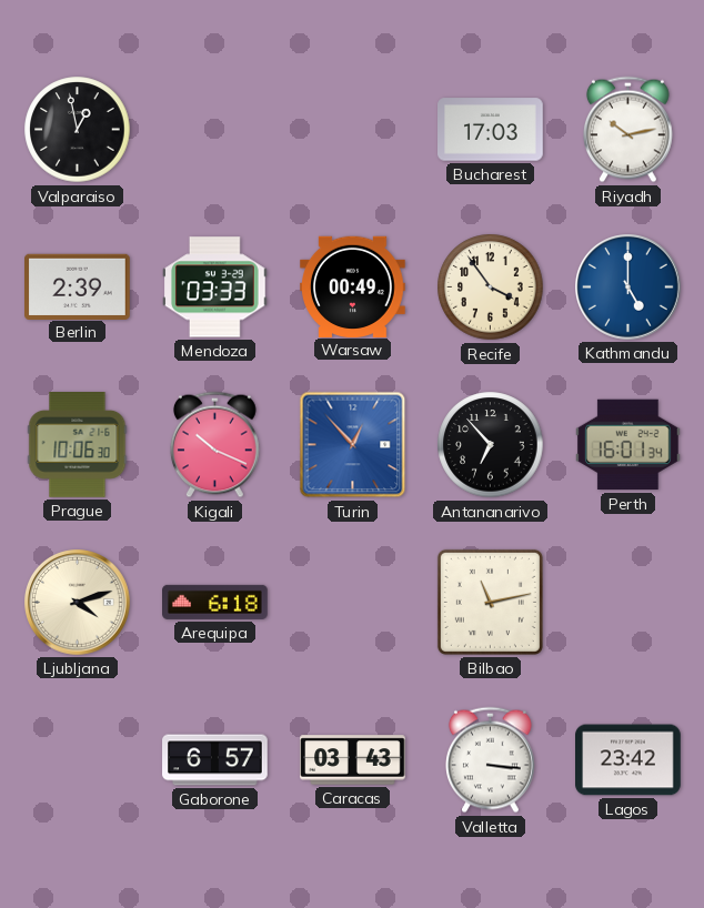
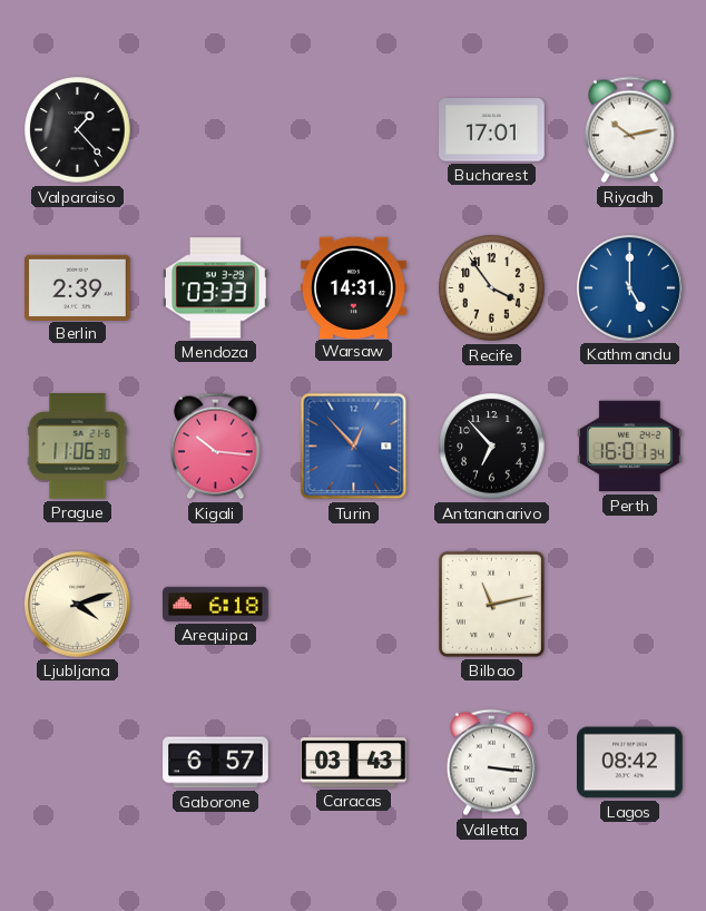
Valparaiso: 12:58 -> 1:23
Bucharest: 17:03 -> 17:01
Warsaw: 00:49 -> 14:31
Prague: 10:06 -> 11:06
Kigali: 10:19 -> 10:16
Lagos: 23:42 -> 08:42
